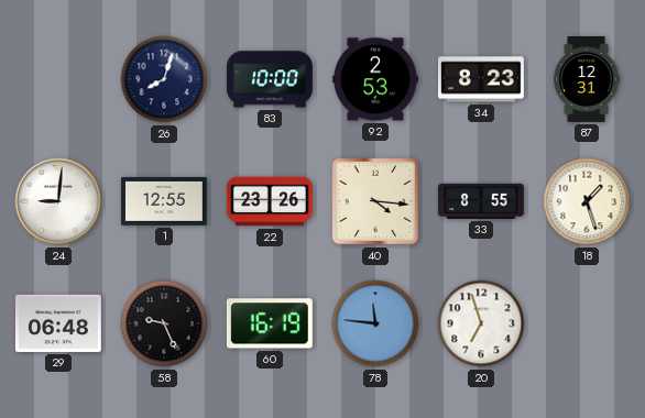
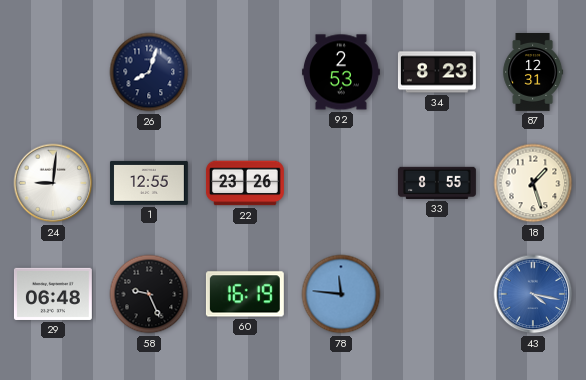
83: 10:00 -> none
40: 4:16 -> none
20: 6:57 -> none
43: none -> 4:17
